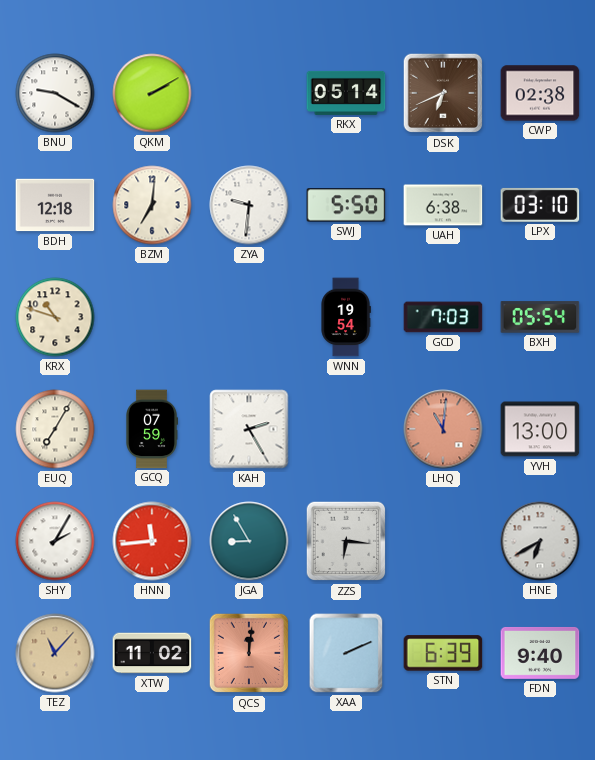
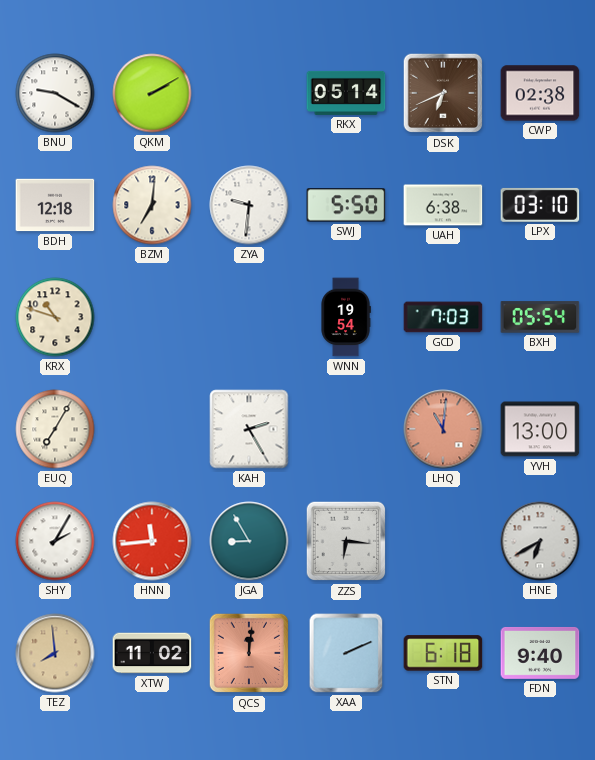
GCQ: 07:59 -> none
TEZ: 11:07 -> 7:59
STN: 6:39 -> 6:18
